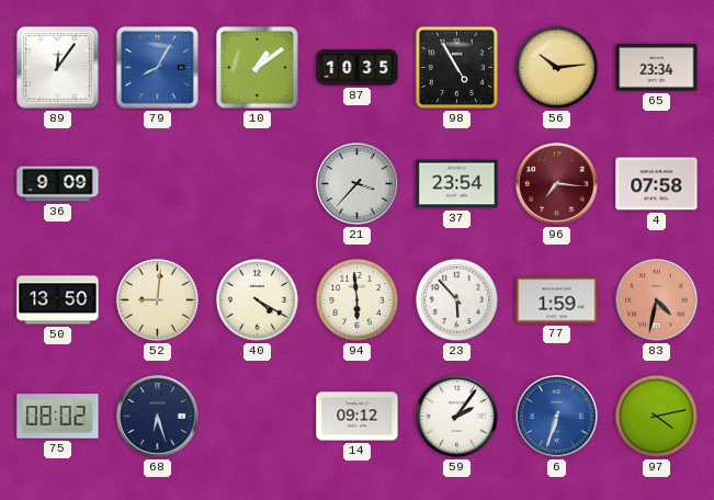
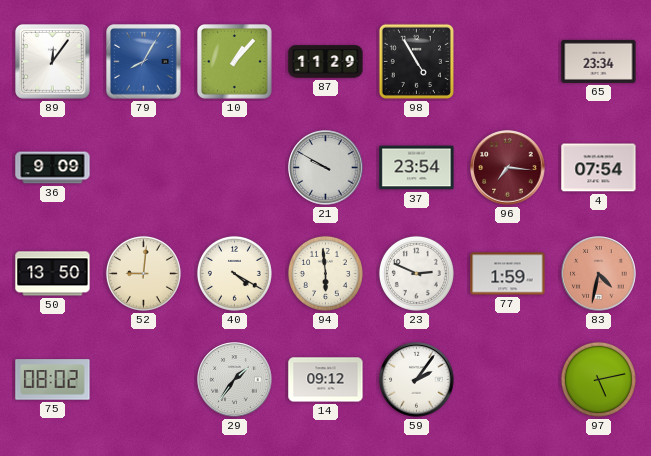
10: 1:09 -> 1:07
87: 10:35 -> 11:29
56: 10:14 -> none
21: 3:37 -> 9:50
4: 07:58 -> 07:54
23: 5:53 -> 2:49
68: 6:27 -> none
29: none -> 1:36
6: 6:33 -> none
97: 4:13 -> 5:13
